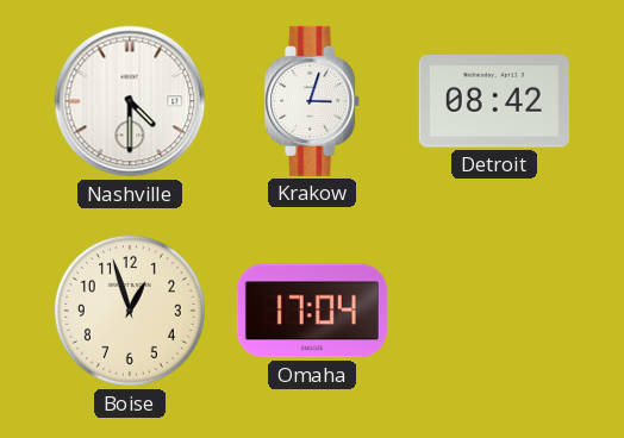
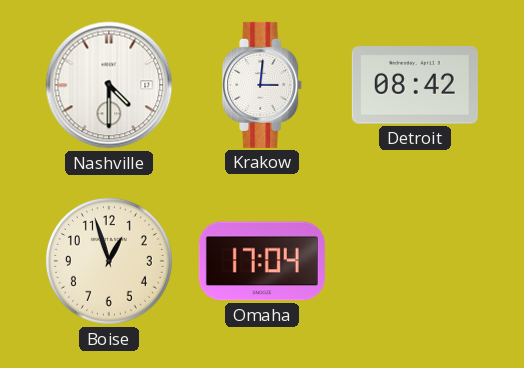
Krakow: 3:03 -> 3:01
